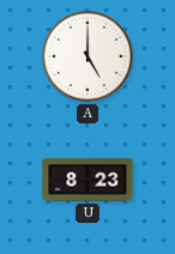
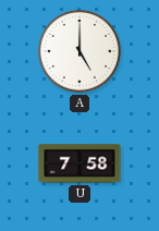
U: 8:23 -> 7:58
